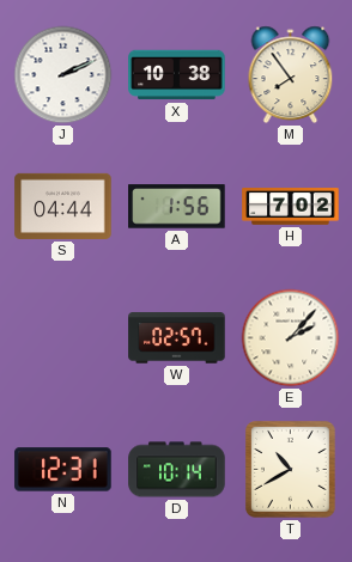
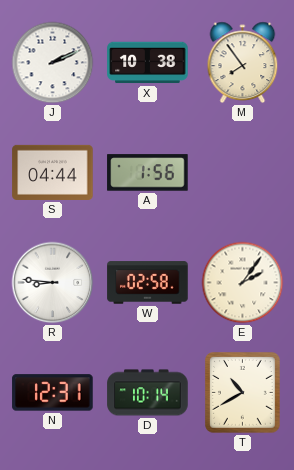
H: 7:02 -> none
R: none -> 8:46
W: 02:57 -> 02:58
E: 2:07 -> 2:06
